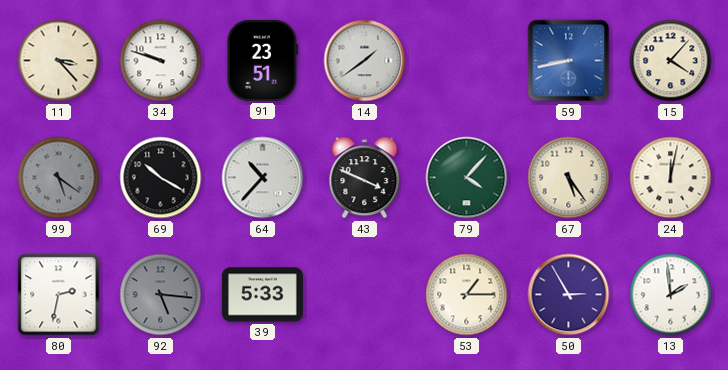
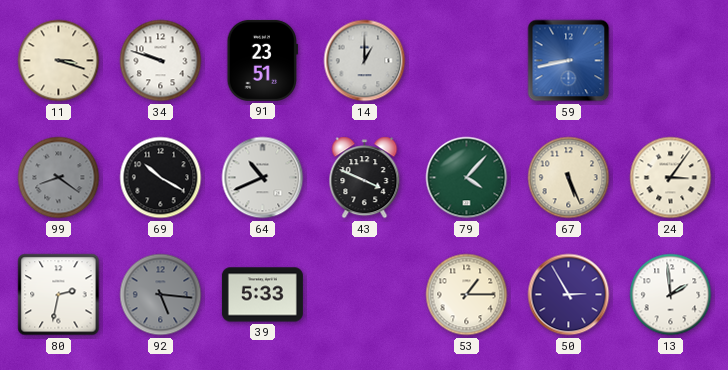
11: 3:23 -> 3:18
14: 1:39 -> 1:00
15: 4:07 -> none
99: 5:21 -> 8:21
64: 10:37 -> 10:41
67: 5:24 -> 5:26
24: 12:02 -> 3:06
